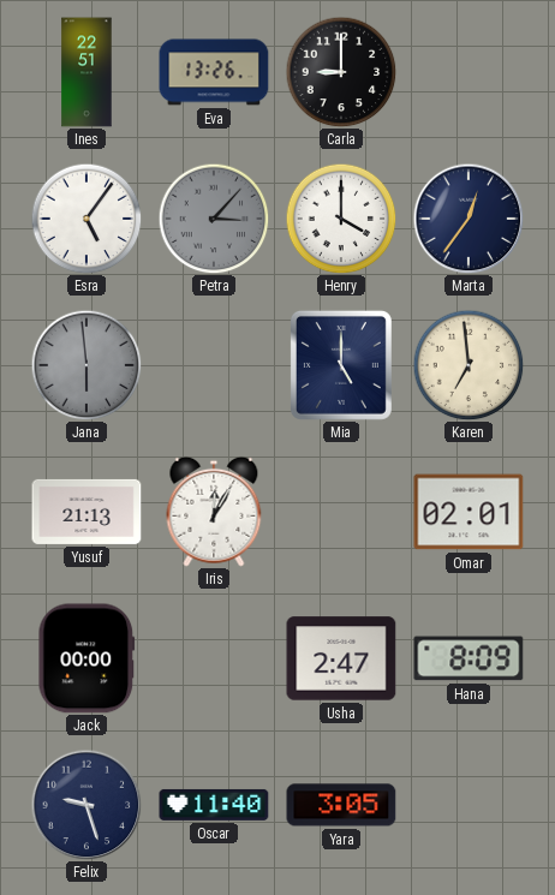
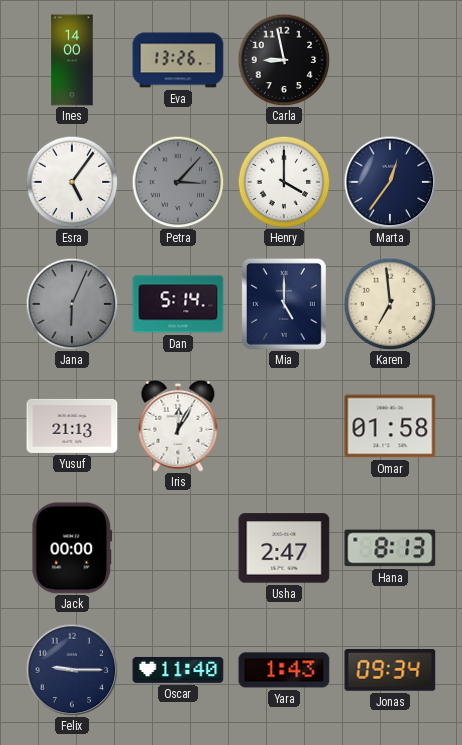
Ines: 22:51 -> 14:00
Carla: 9:00 -> 8:58
Jana: 5:59 -> 6:04
Dan: none -> 5:14
Omar: 02:01 -> 01:58
Hana: 8:09 -> 8:13
Felix: 9:27 -> 9:15
Yara: 3:05 -> 1:43
Jonas: none -> 09:34
